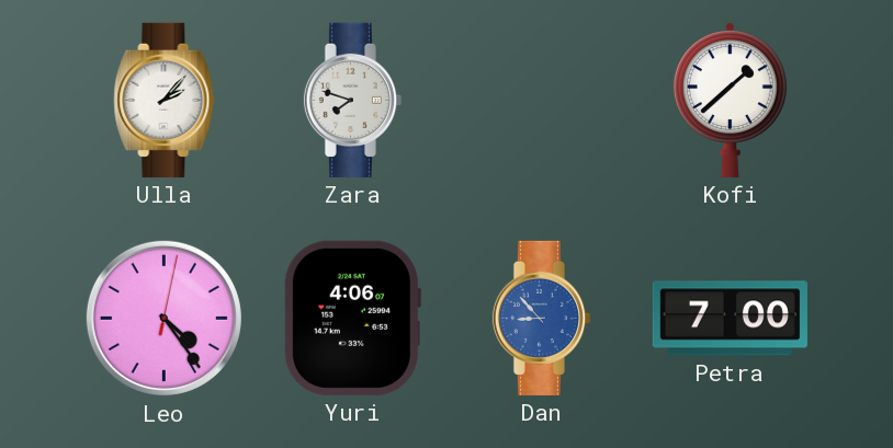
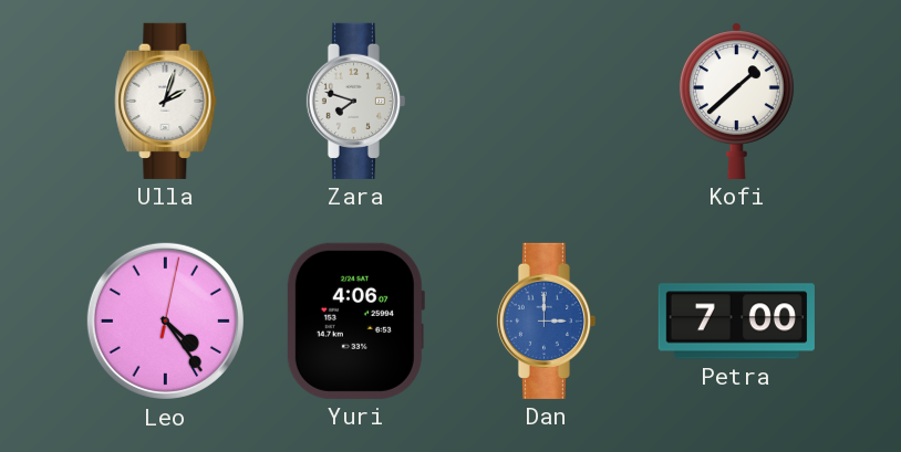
Ulla: 2:07 -> 2:03
Dan: 8:53 -> 3:00
